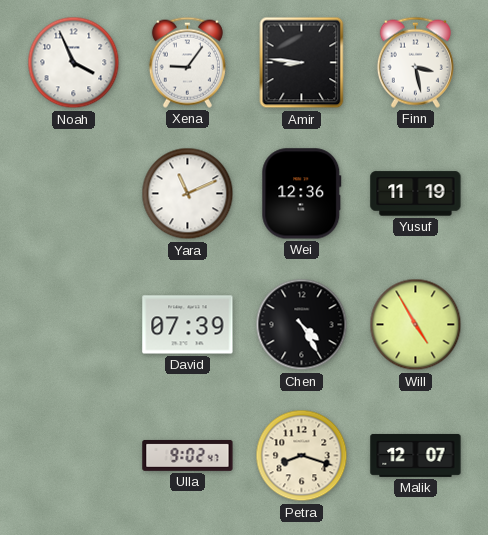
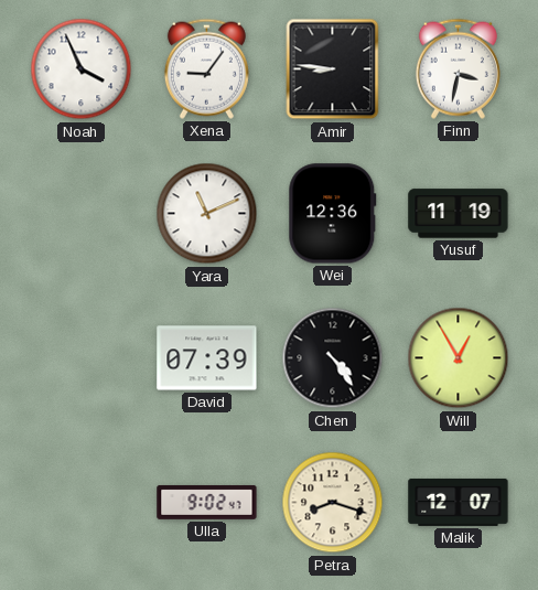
Finn: 3:28 -> 3:32
Chen: 4:25 -> 4:24
Will: 4:55 -> 12:55
